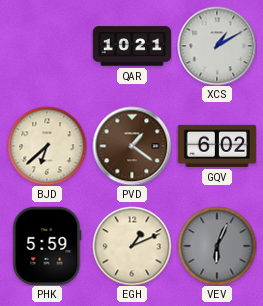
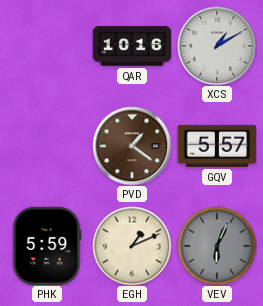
QAR: 10:21 -> 10:16
BJD: 6:38 -> none
GQV: 6:02 -> 5:57
